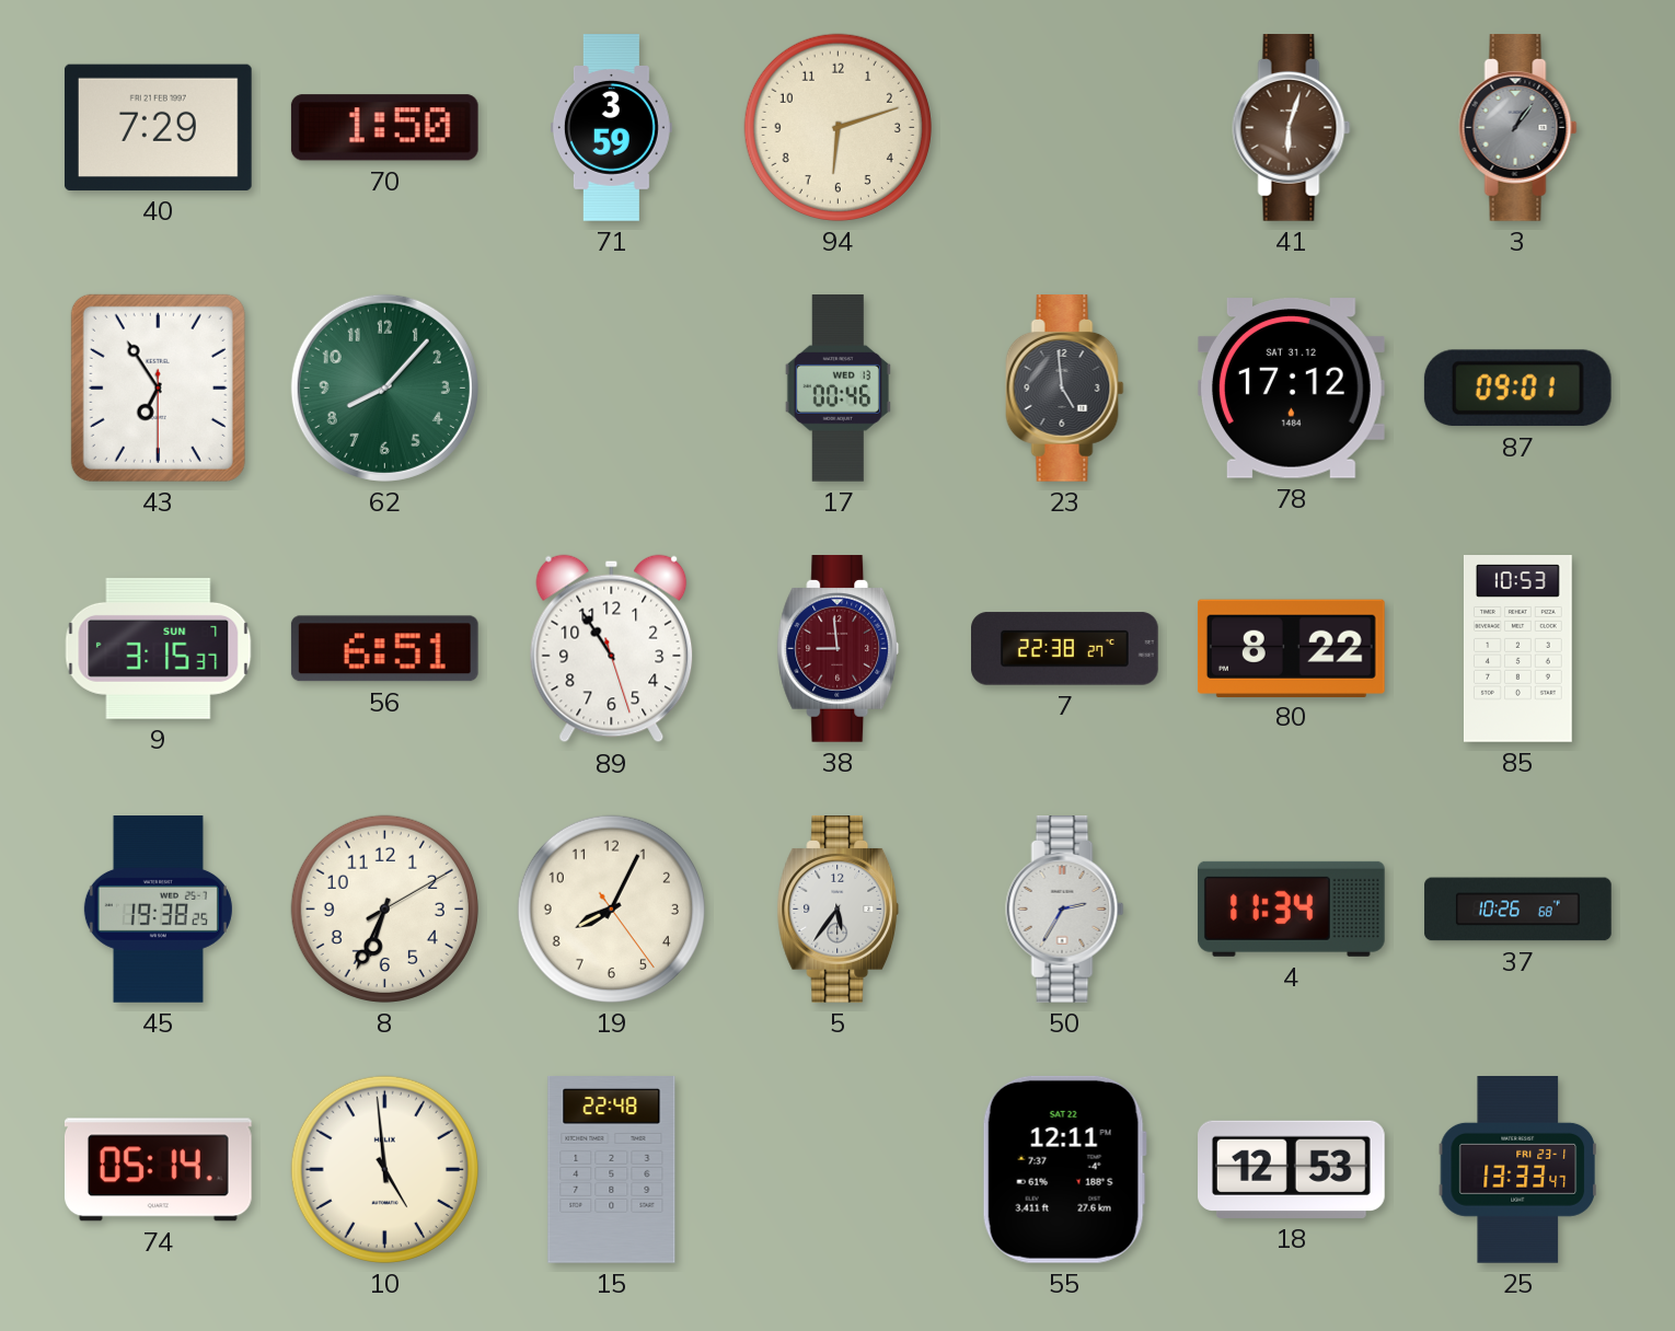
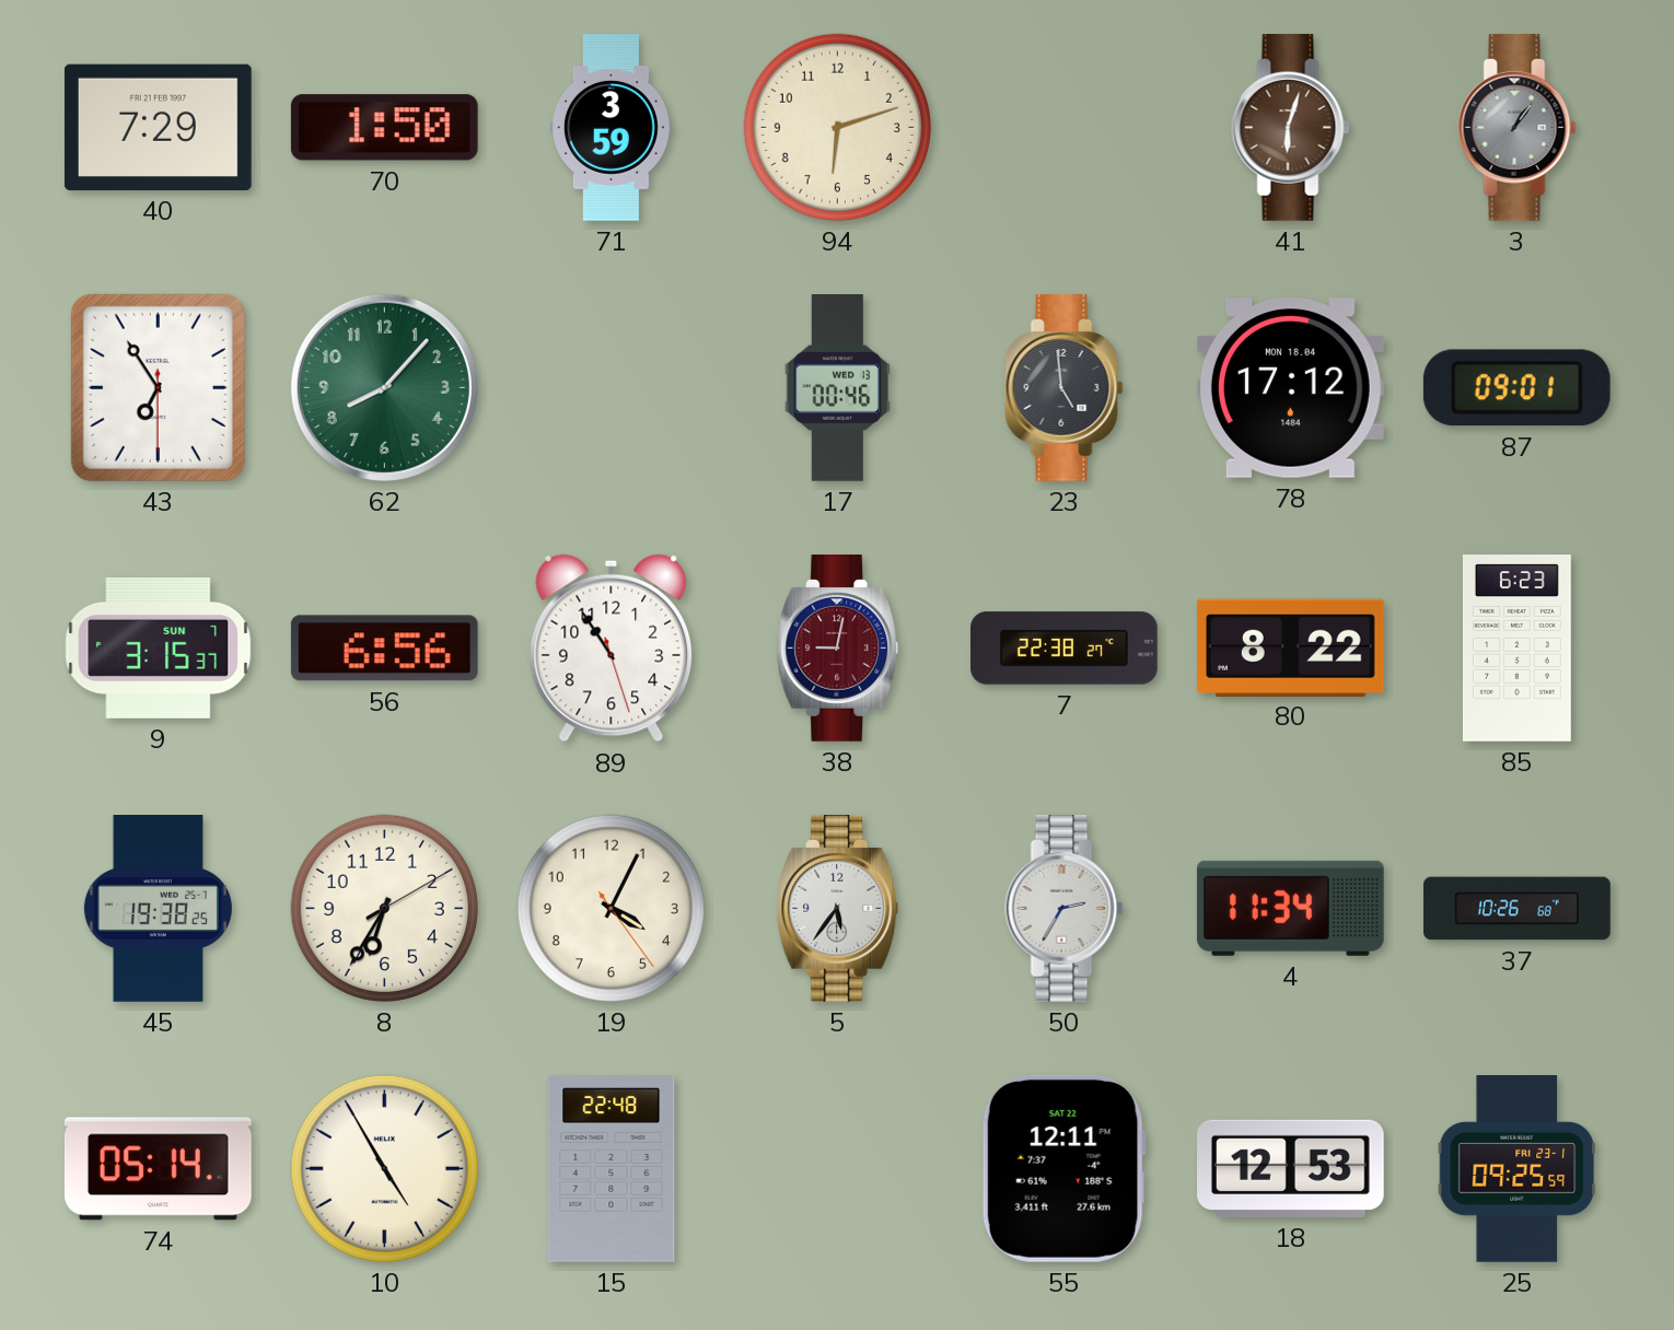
78 date: SAT 31.12 -> MON 18.04
56: 6:51 -> 6:56
38: 8:59 -> 9:02
85: 10:53 -> 6:23
8: 6:34 -> 6:35
19: 8:04 -> 4:04
10: 4:59 -> 4:55
25: 13:33 -> 09:25
